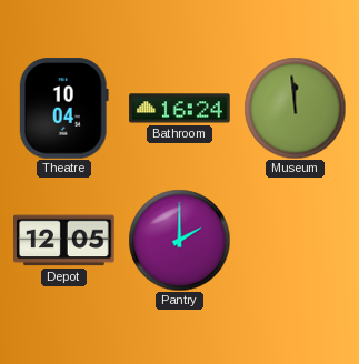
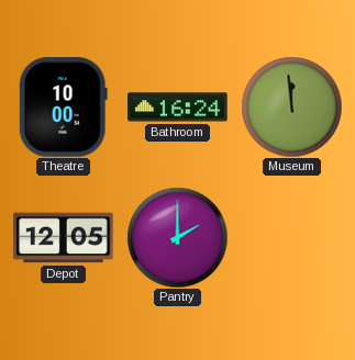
Theatre: 10:04 -> 10:00
